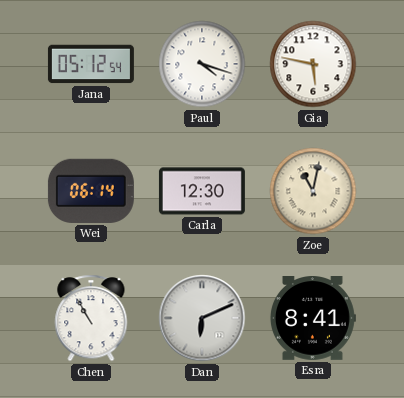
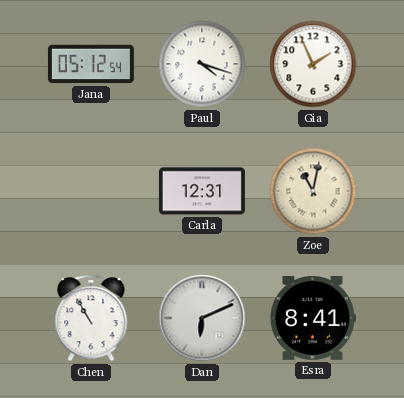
Gia: 5:47 -> 1:56
Wei: 06:14 -> none
Carla: 12:30 -> 12:31
